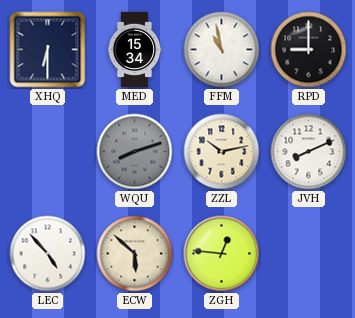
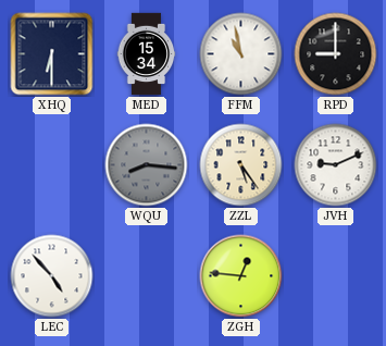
WQU: 8:12 -> 8:16
ZZL: 10:13 -> 5:24
JVH: 8:11 -> 9:11
ECW: 5:52 -> none
